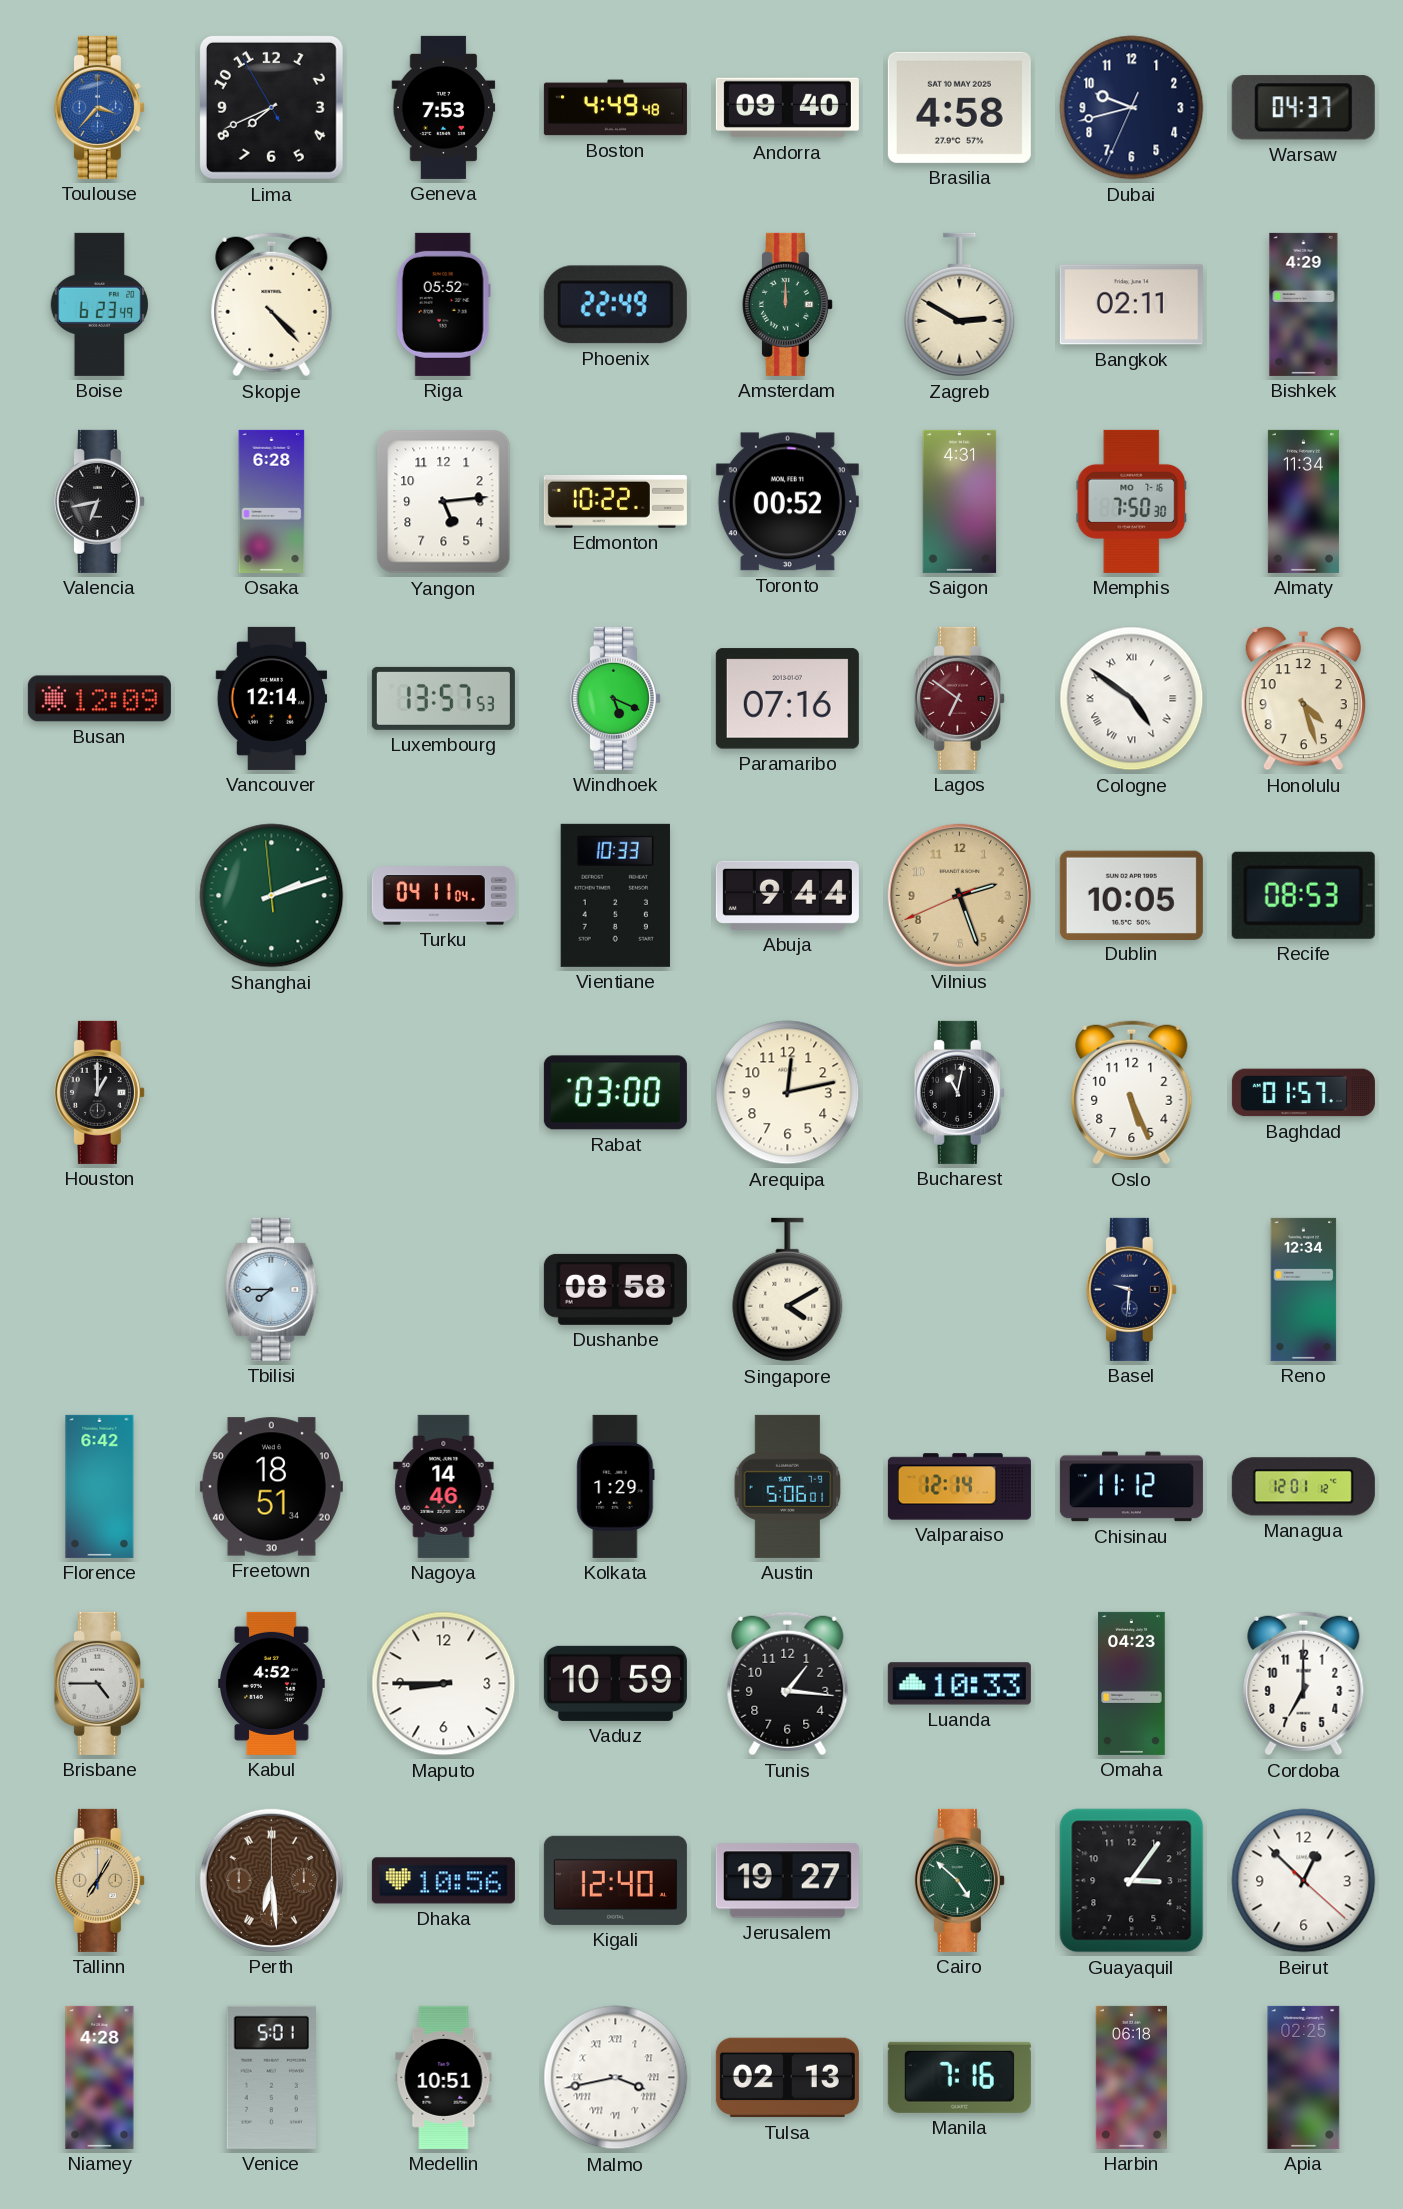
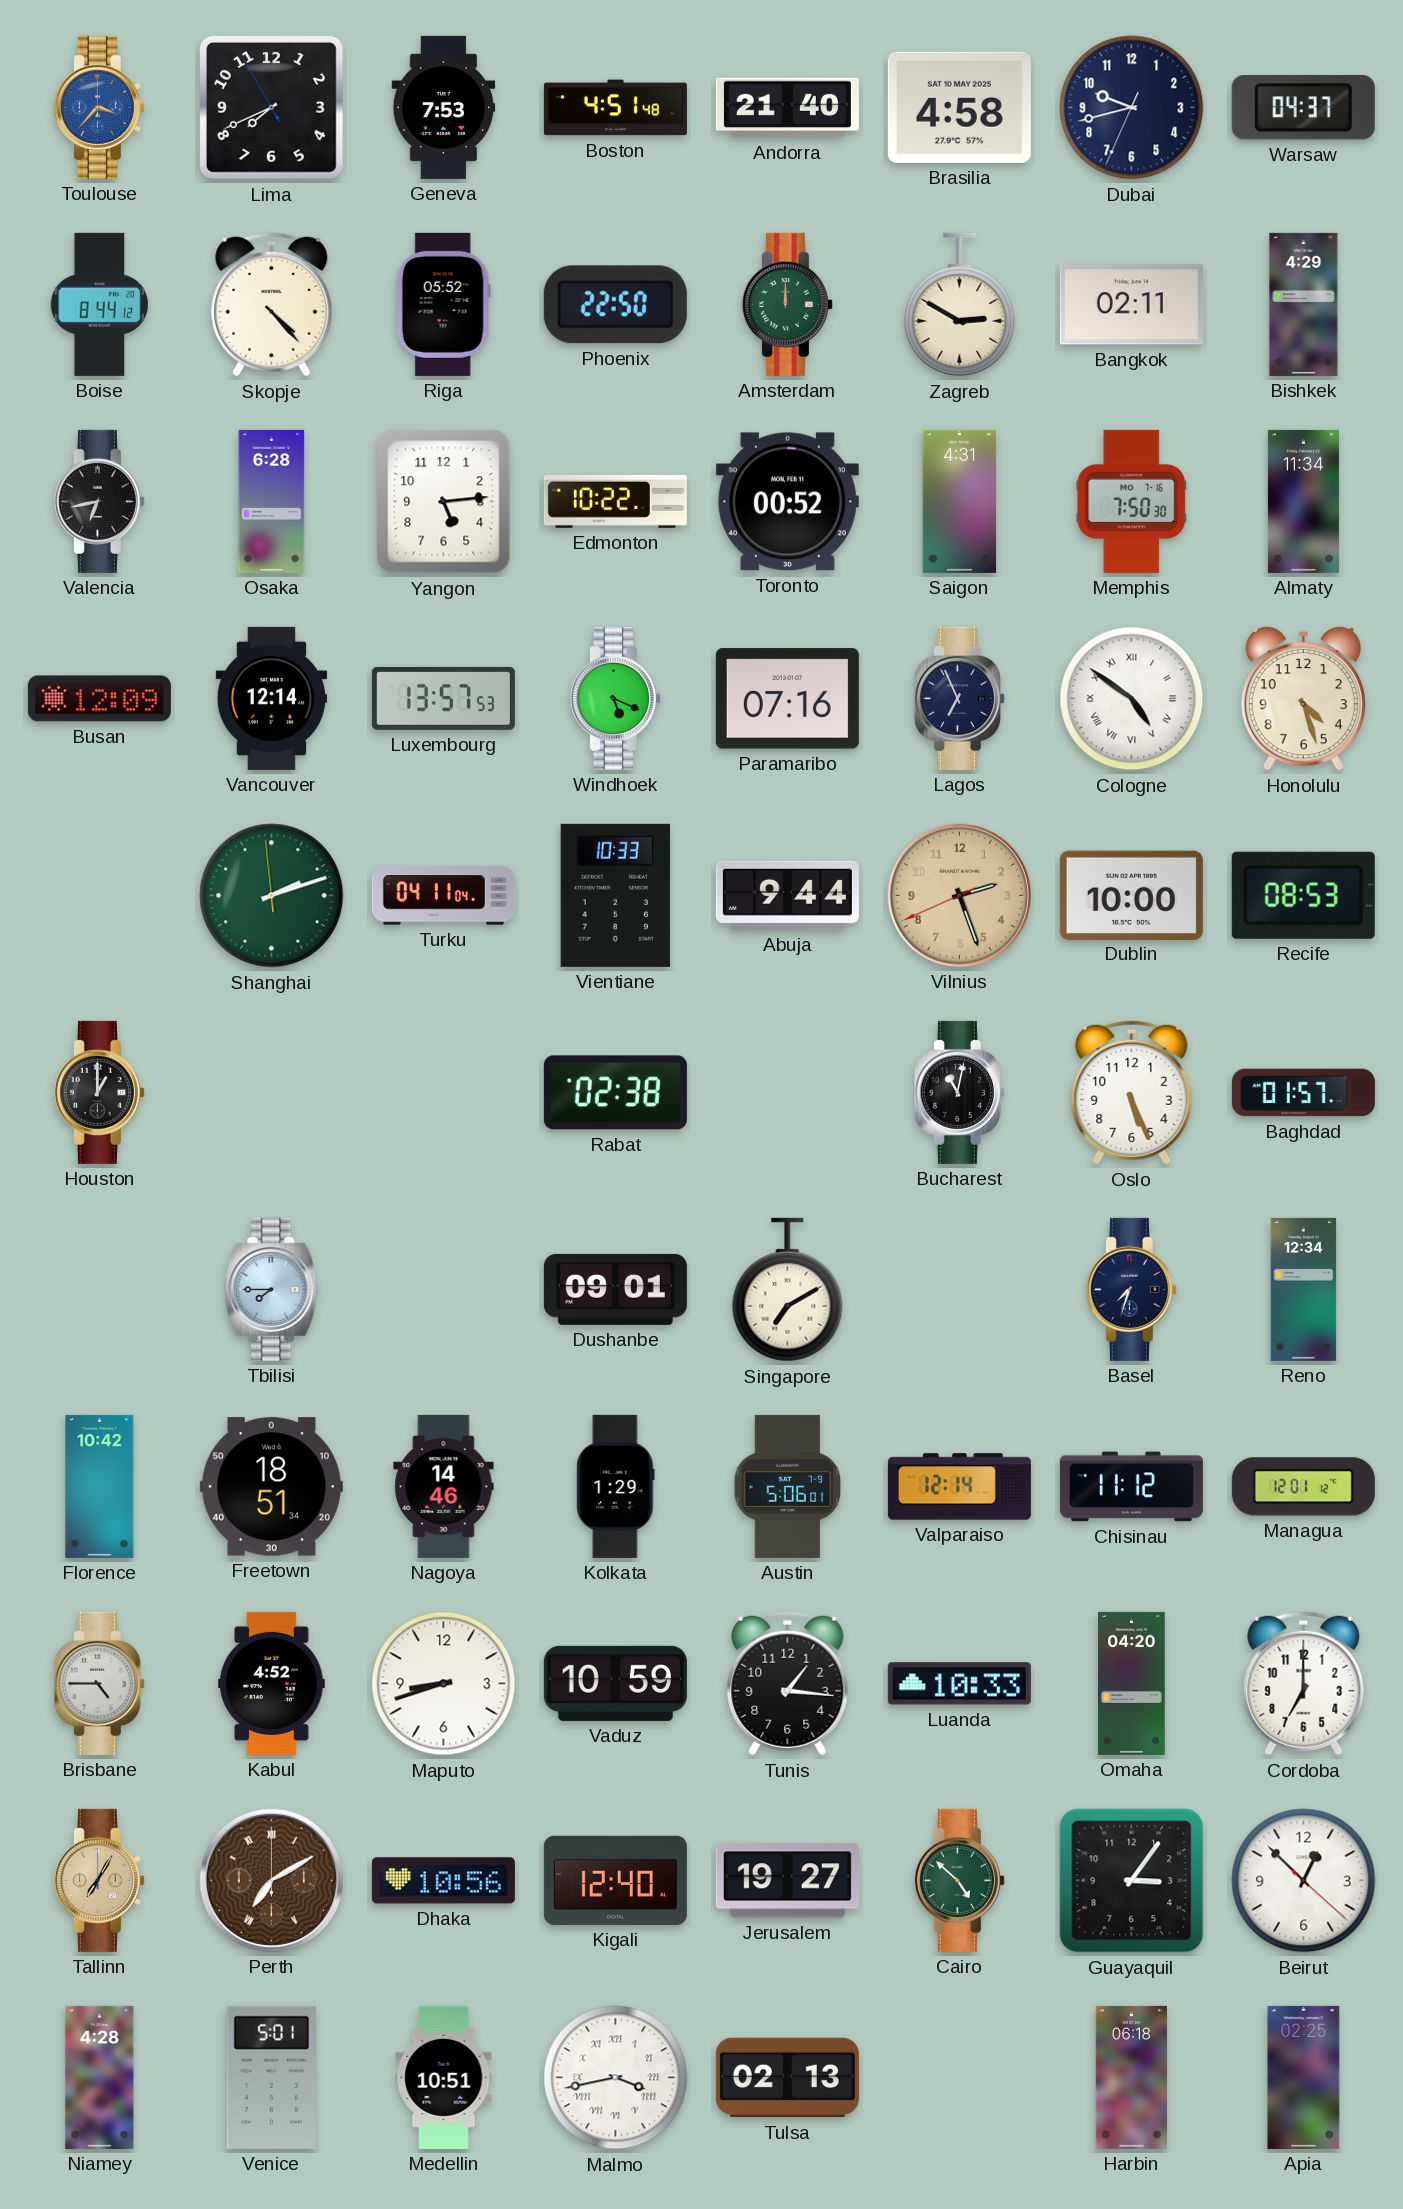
Boston: 4:49 -> 4:51
Andorra: 09:40 -> 21:40
Boise: 6:23 -> 8:44
Phoenix: 22:49 -> 22:50
Lagos: 6:51 -> 6:56
Lagos dial: burgundy -> navy
Dublin: 10:05 -> 10:00
Rabat: 03:00 -> 02:38
Arequipa: 12:13 -> none
Dushanbe: 08:58 -> 09:01
Singapore: 4:10 -> 7:10
Basel: 9:31 -> 7:33
Florence: 6:42 -> 10:42
Maputo: 8:45 -> 8:42
Omaha: 04:23 -> 04:20
Perth: 6:29 -> 7:10
Manila: 7:16 -> none
